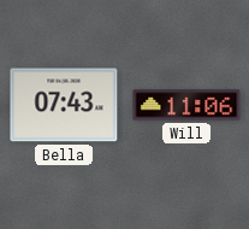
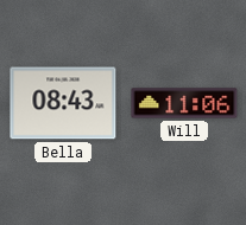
Bella: 07:43 -> 08:43
